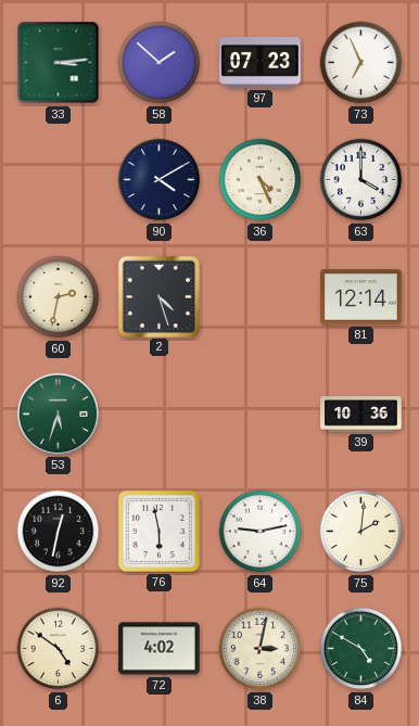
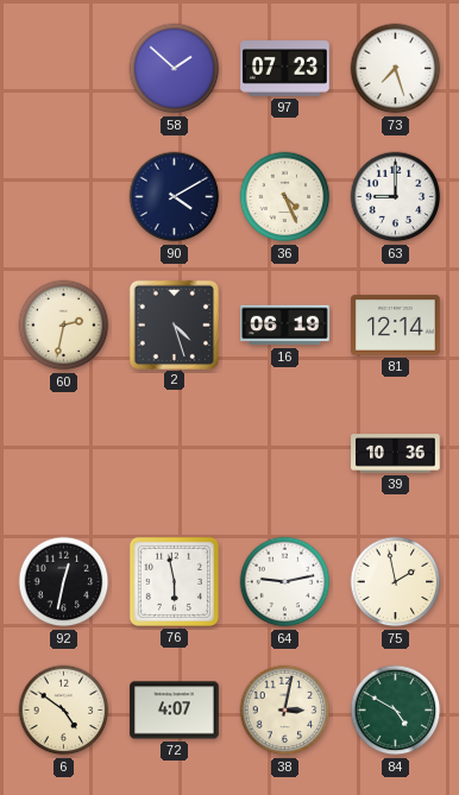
33: 3:14 -> none
73: 6:56 -> 7:27
63: 4:00 -> 9:00
16: none -> 06:19
53: 5:33 -> none
75: 2:01 -> 1:58
72: 4:02 -> 4:07
